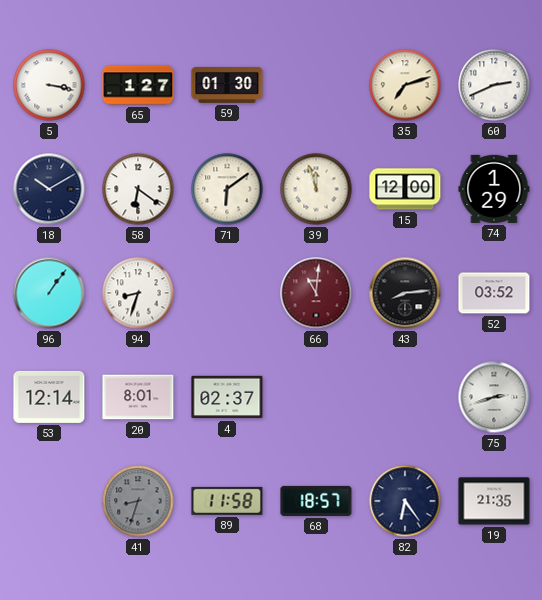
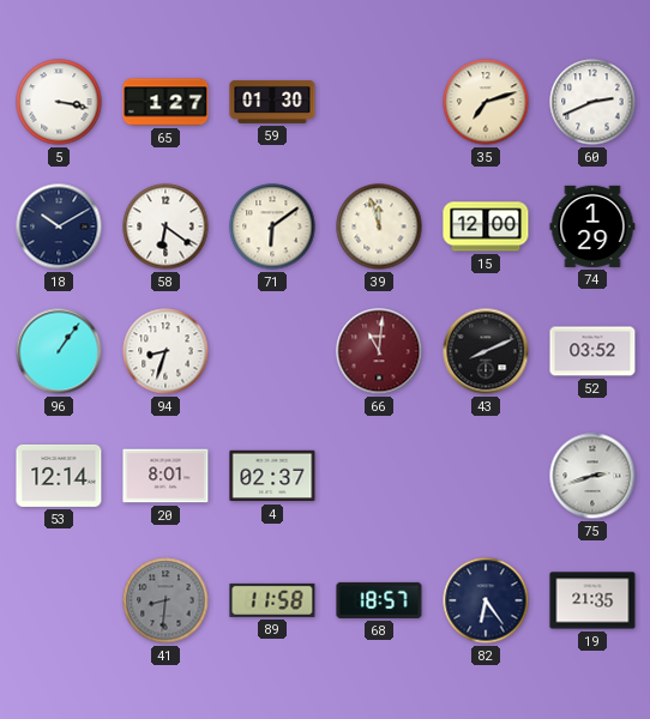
43: 8:14 -> 8:11
41: 8:33 -> 8:31
